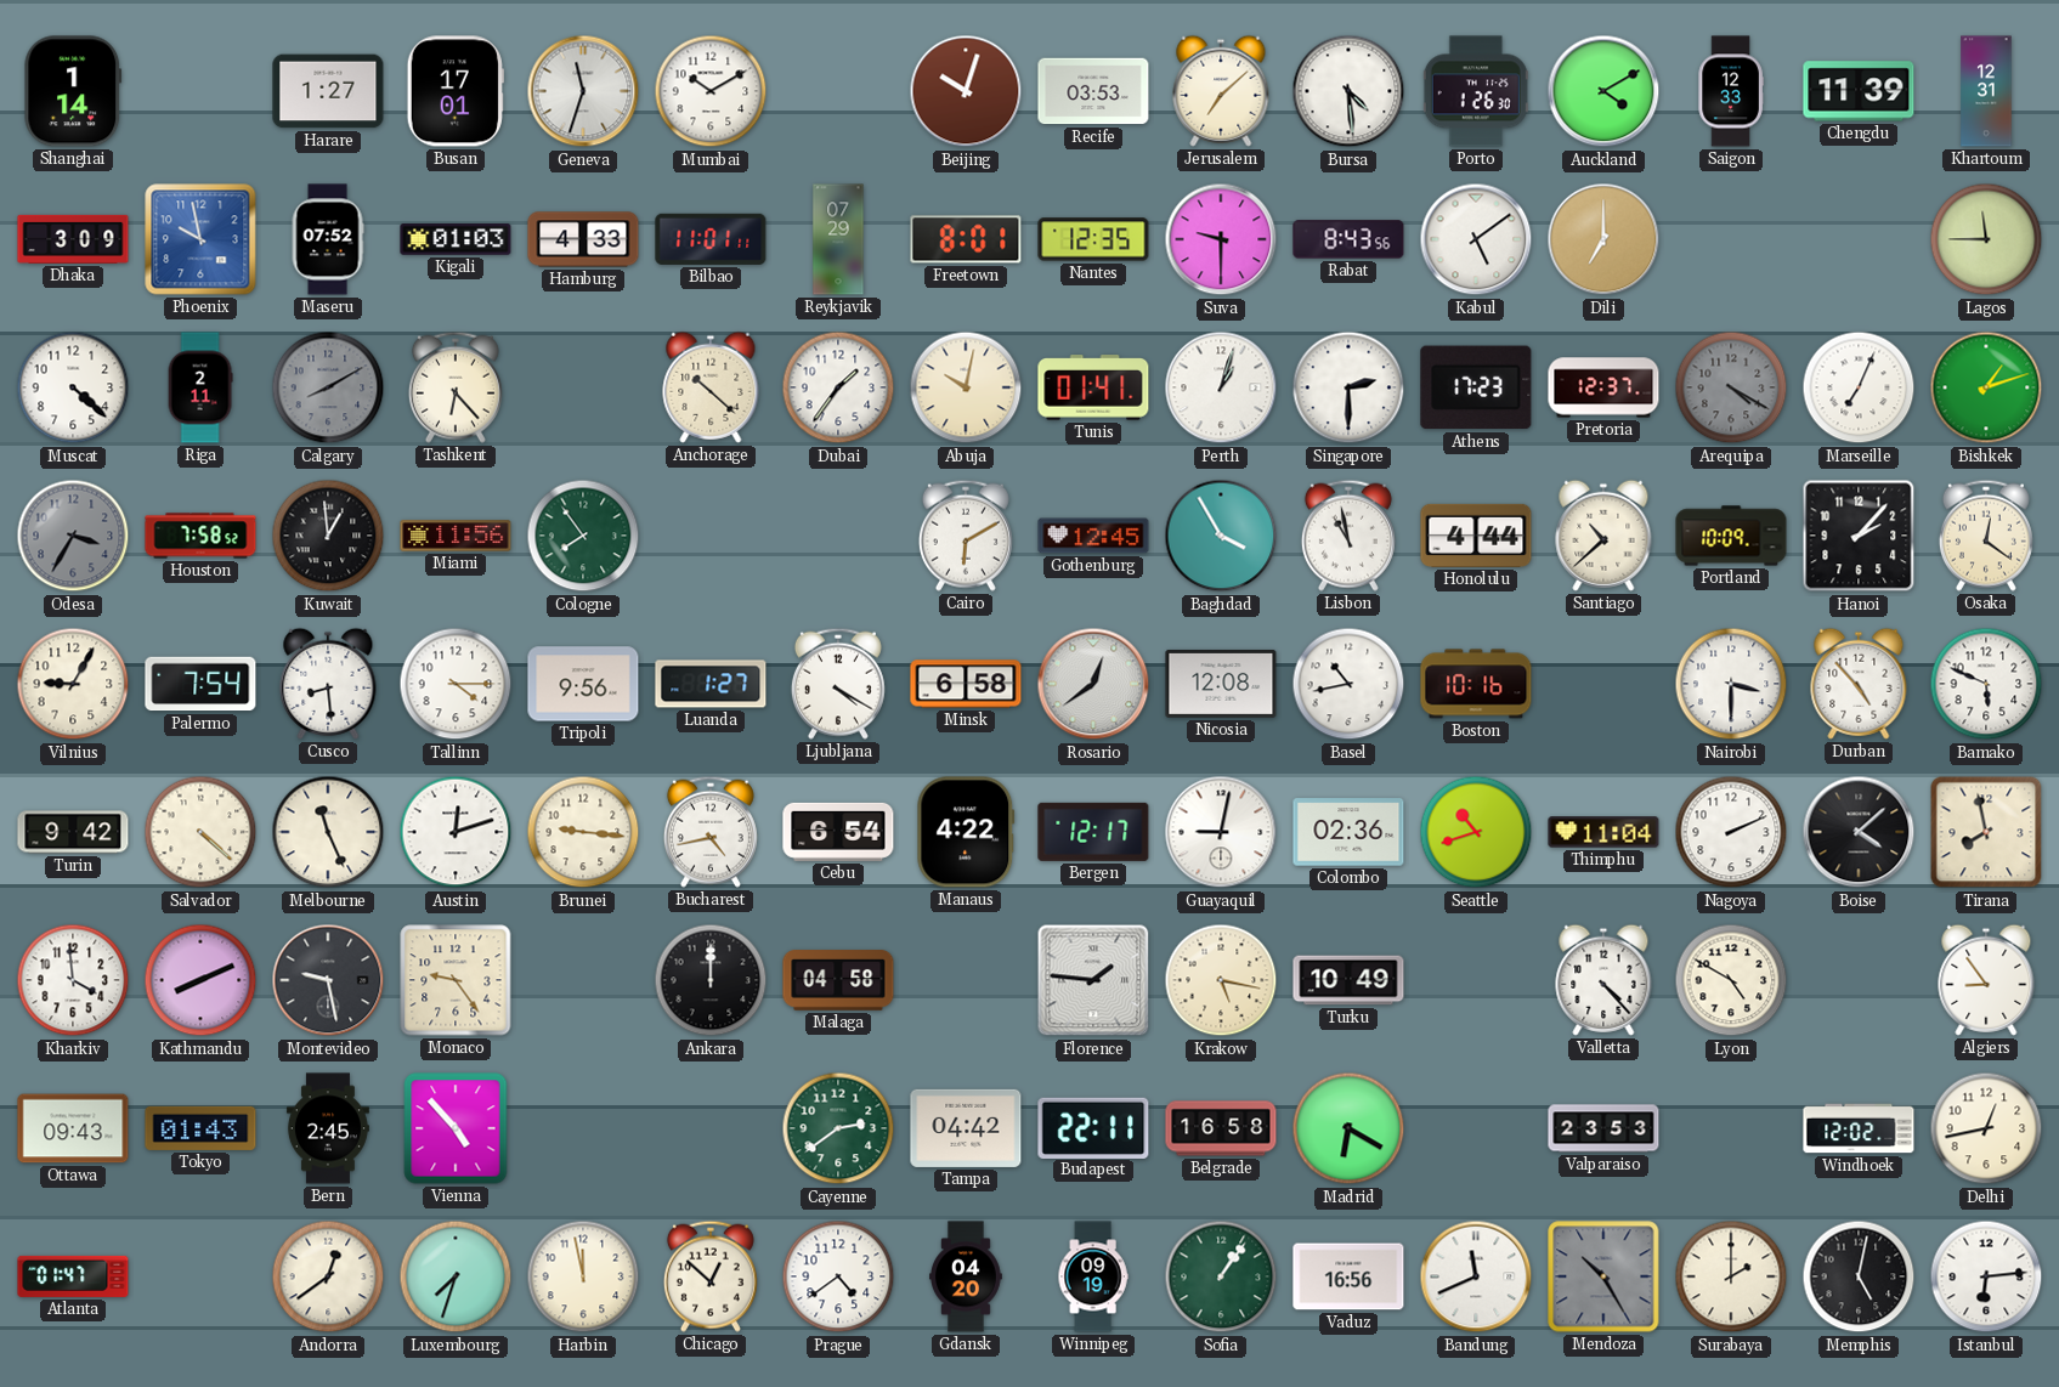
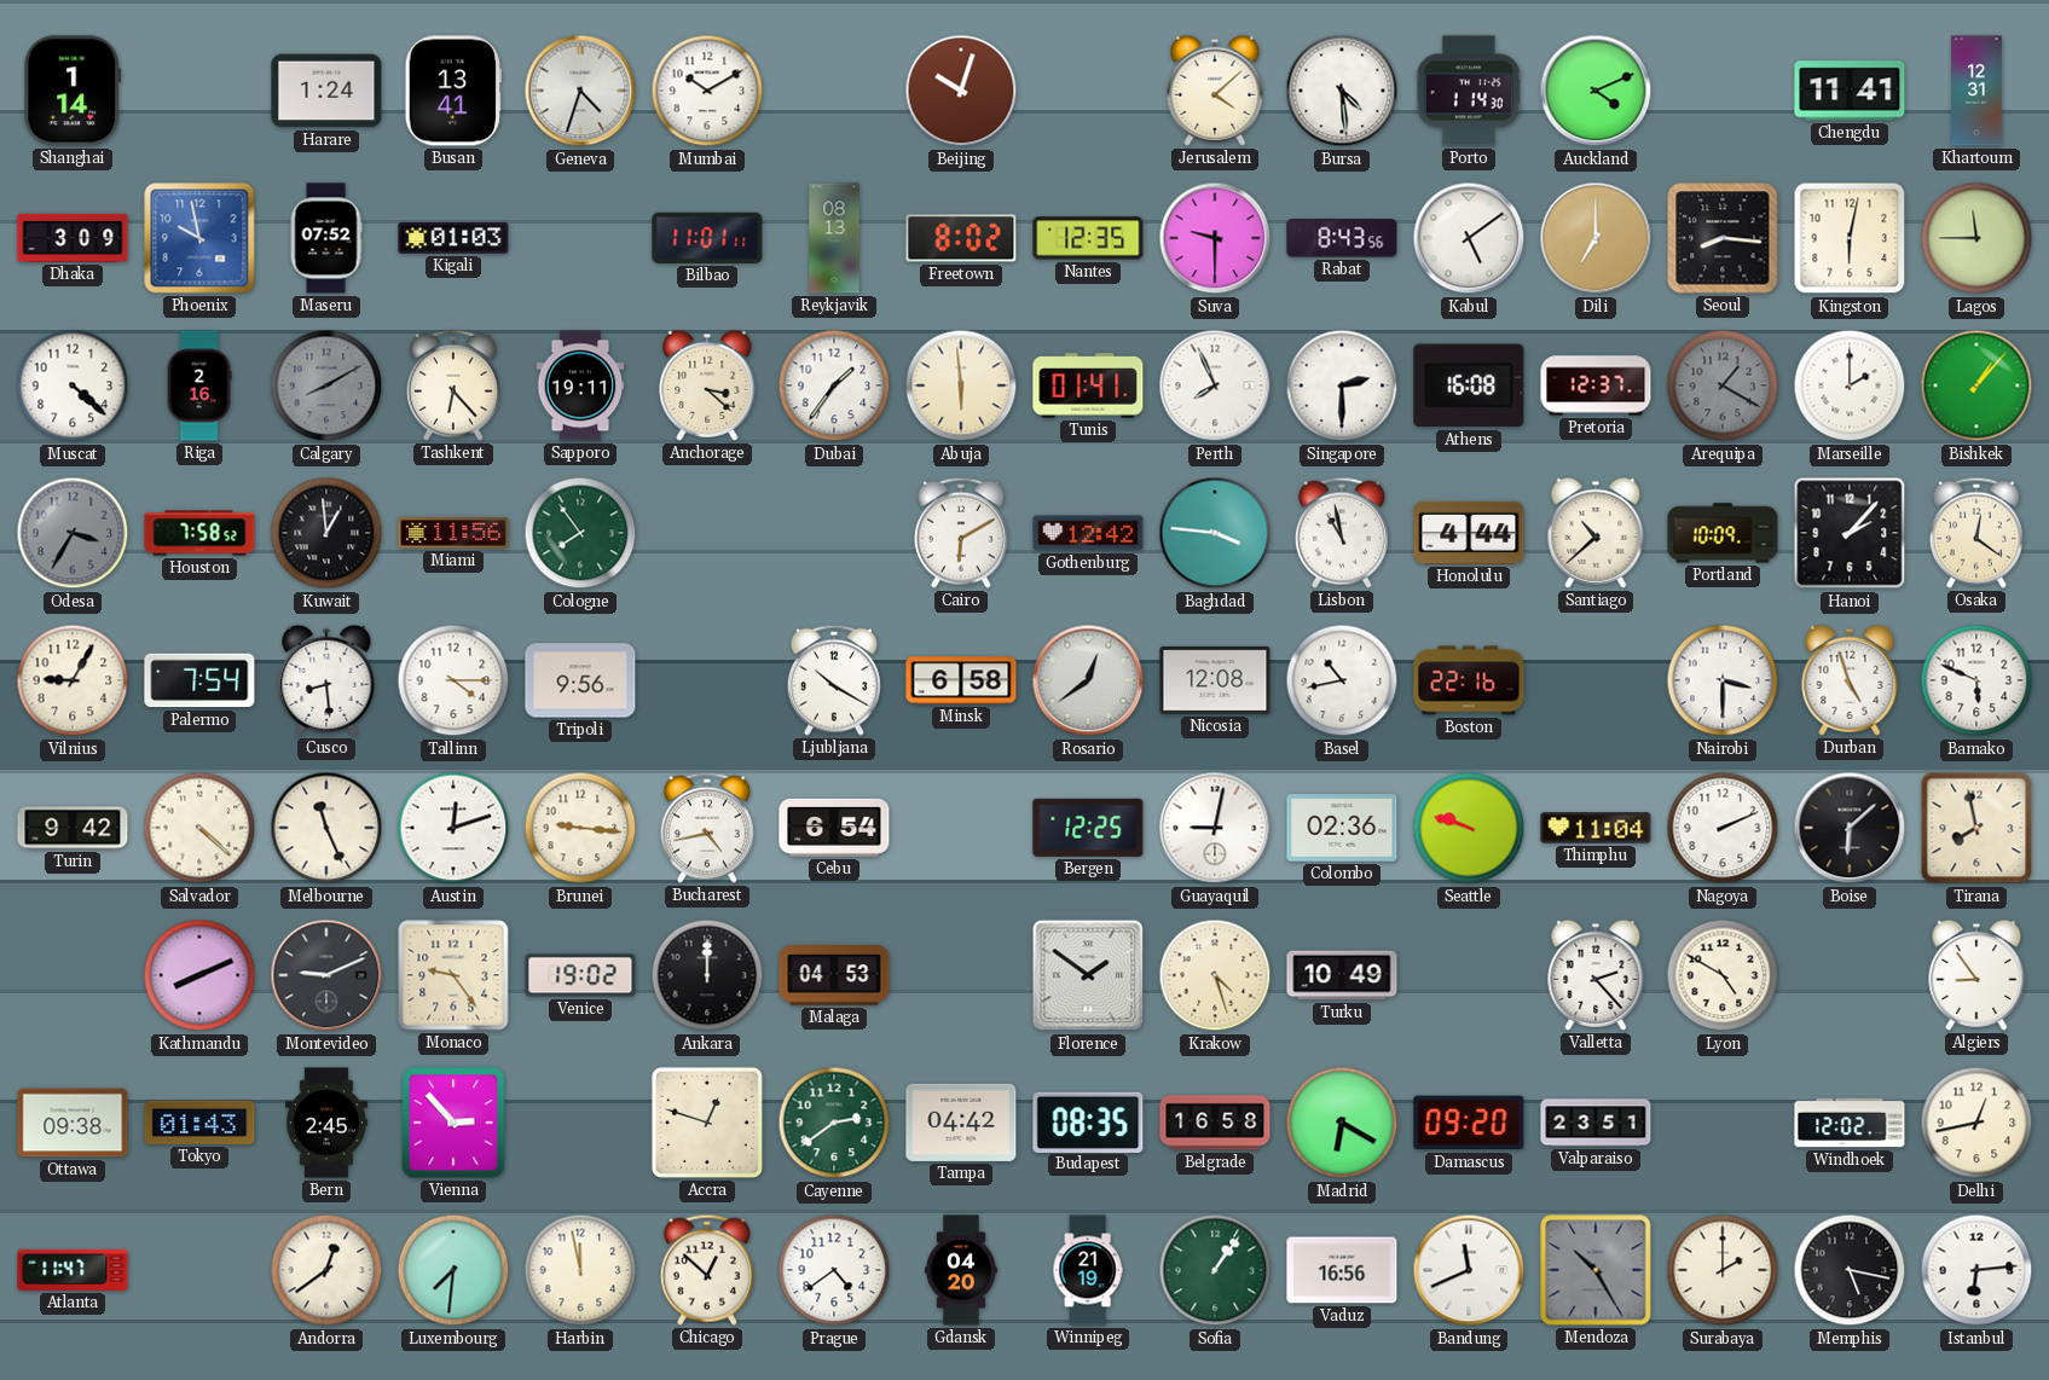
Harare: 1:27 -> 1:24
Busan: 17:01 -> 13:41
Geneva: 11:33 -> 4:33
Recife: 03:53 -> none
Jerusalem: 7:08 -> 4:08
Porto: 1:26 -> 1:14
Auckland: 4:10 -> 4:11
Saigon: 12:33 -> none
Chengdu: 11:39 -> 11:41
Hamburg: 4:33 -> none
Reykjavik: 07:29 -> 08:13
Freetown: 8:01 -> 8:02
Seoul: none -> 8:16
Kingston: none -> 6:02
Riga: 2:11 -> 2:16
Sapporo: none -> 19:11
Anchorage: 10:22 -> 3:22
Abuja: 10:02 -> 5:59
Perth: 1:03 -> 7:56
Athens: 17:23 -> 16:08
Arequipa: 4:20 -> 1:20
Marseille: 7:04 -> 2:00
Bishkek: 1:12 -> 1:07
Gothenburg: 12:45 -> 12:42
Baghdad: 3:55 -> 3:46
Luanda: 1:27 -> none
Ljubljana: 4:20 -> 10:20
Boston: 10:16 -> 22:16
Durban: 4:53 -> 4:57
Manaus: 4:22 -> none
Bergen: 12:17 -> 12:25
Seattle: 10:42 -> 9:48
Boise: 4:08 -> 6:08
Kharkiv: 3:59 -> none
Montevideo: 9:28 -> 9:11
Venice: none -> 19:02
Malaga: 04:58 -> 04:53
Florence: 1:46 -> 1:51
Krakow: 5:17 -> 4:27
Valletta: 4:23 -> 2:23
Ottawa: 09:43 -> 09:38
Vienna: 4:53 -> 2:53
Accra: none -> 12:48
Budapest: 22:11 -> 08:35
Damascus: none -> 09:20
Valparaiso: 23:53 -> 23:51
Atlanta: 01:47 -> 11:47
Luxembourg: 7:33 -> 7:31
Winnipeg: 09:19 -> 21:19
Memphis: 5:02 -> 5:17
